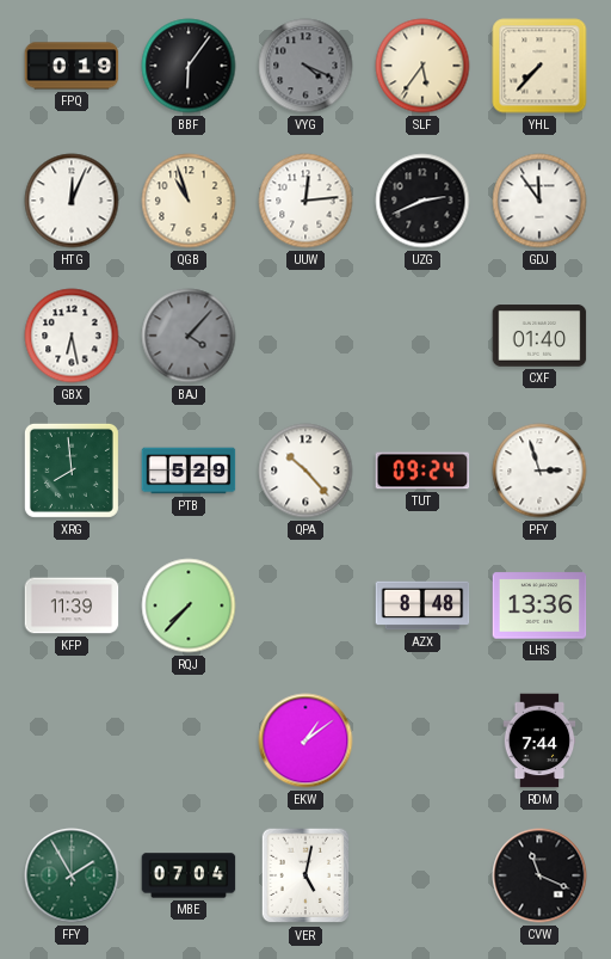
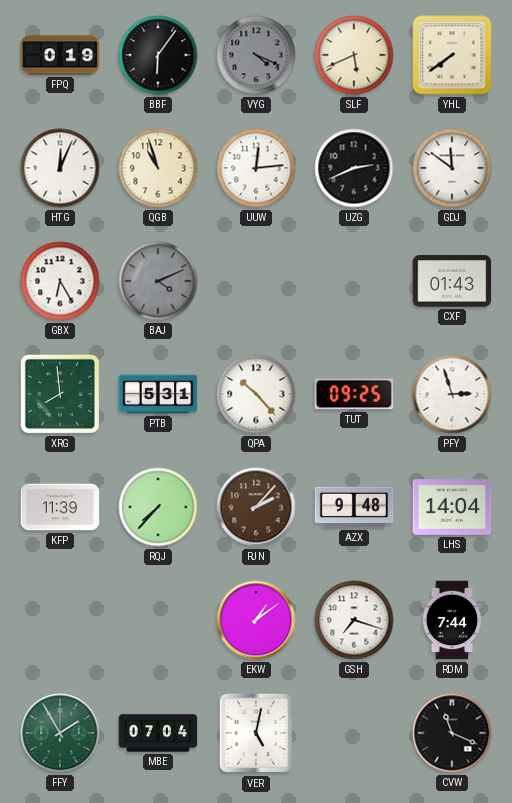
SLF: 5:36 -> 5:41
YHL: 7:37 -> 7:39
GDJ: 11:54 -> 11:51
GBX: 6:28 -> 6:25
BAJ: 4:07 -> 4:11
CXF: 01:40 -> 01:43
PTB: 5:29 -> 5:31
TUT: 09:24 -> 09:25
RJN: none -> 2:07
AZX: 8:48 -> 9:48
LHS: 13:36 -> 14:04
GSH: none -> 7:18
